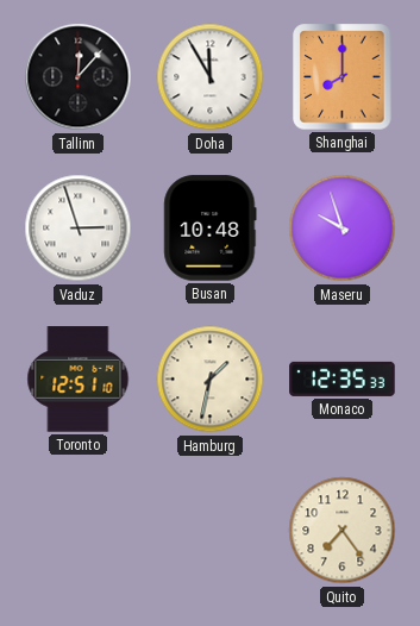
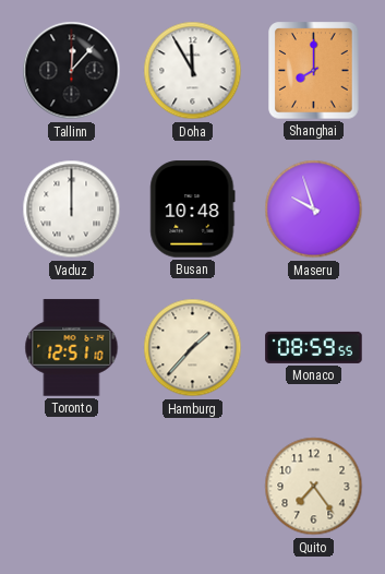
Vaduz: 2:57 -> 12:00
Hamburg: 1:32 -> 1:37
Monaco: 12:35 -> 08:59
